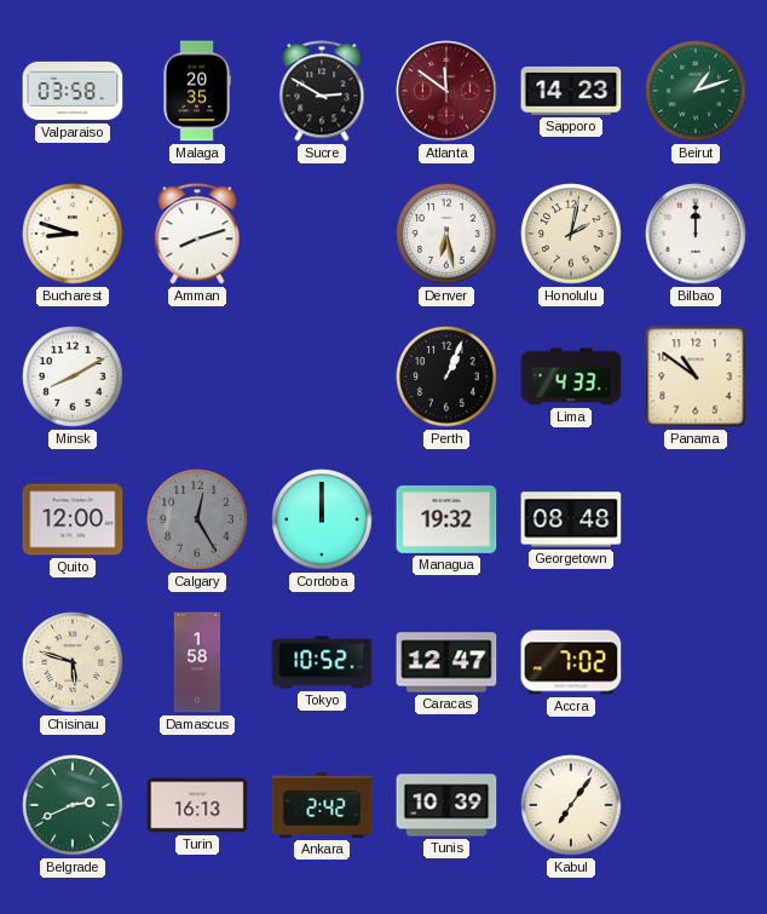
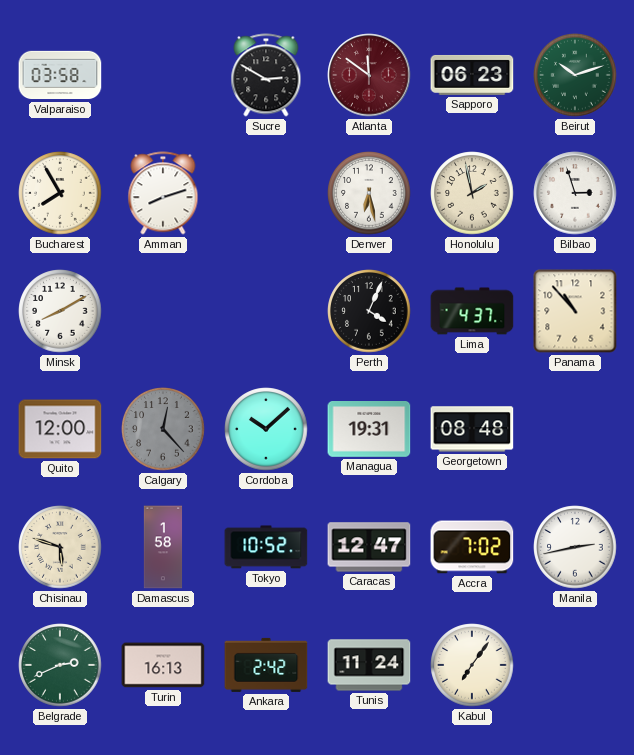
Malaga: 20:35 -> none
Sapporo: 14:23 -> 06:23
Beirut: 1:12 -> 10:12
Bucharest: 8:48 -> 7:55
Honolulu: 2:02 -> 1:58
Bilbao: 12:00 -> 2:57
Perth: 1:04 -> 4:04
Lima: 4:33 -> 4:37
Panama: 10:51 -> 10:53
Calgary: 12:25 -> 12:23
Cordoba: 12:00 -> 10:08
Managua: 19:32 -> 19:31
Manila: none -> 2:43
Tunis: 10:39 -> 11:24
